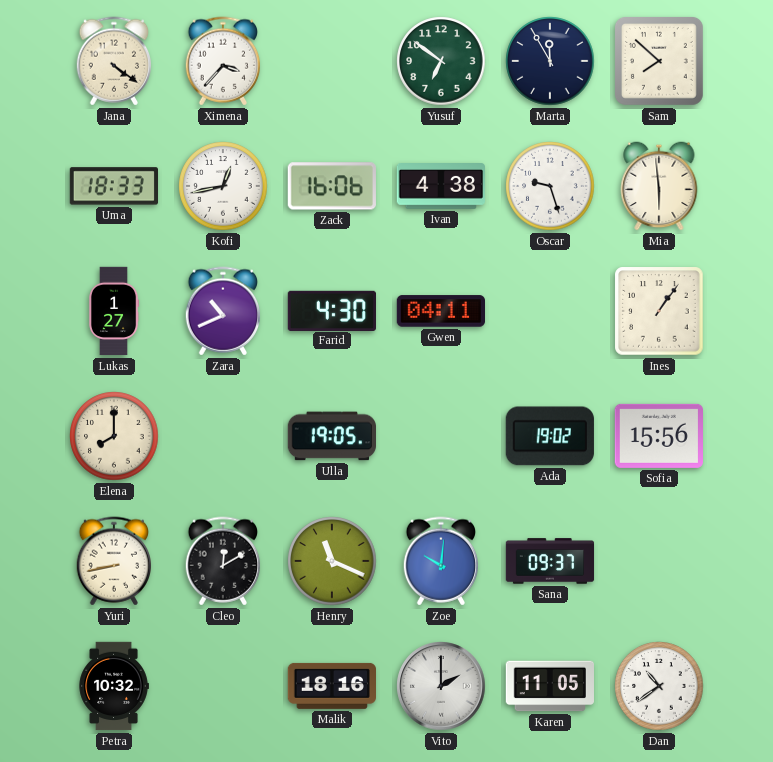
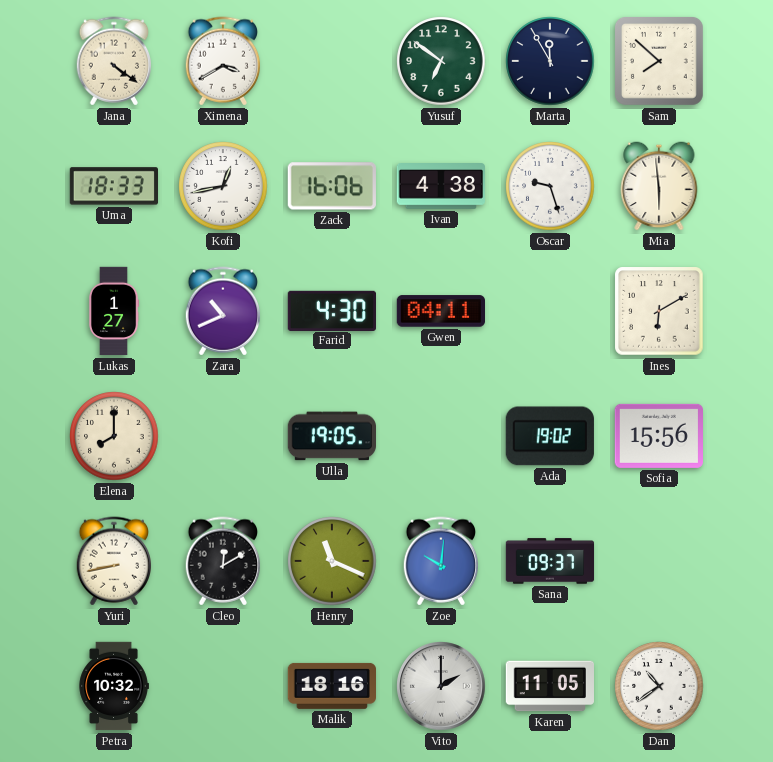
Ximena: 3:37 -> 3:40
Ines: 1:06 -> 6:10
